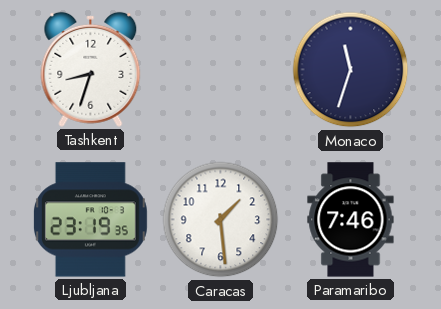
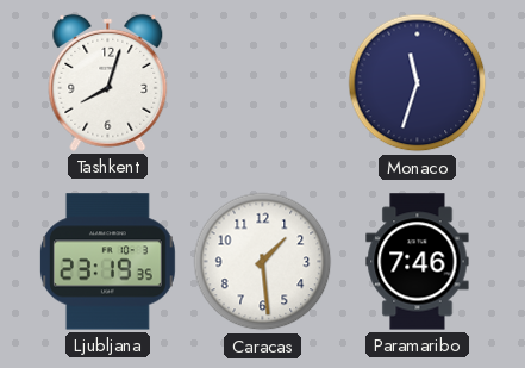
Tashkent: 8:33 -> 8:03
